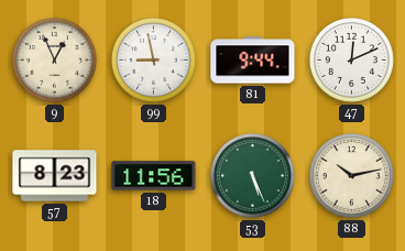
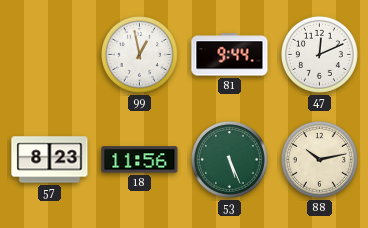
9: 12:56 -> none
99: 8:58 -> 12:58
